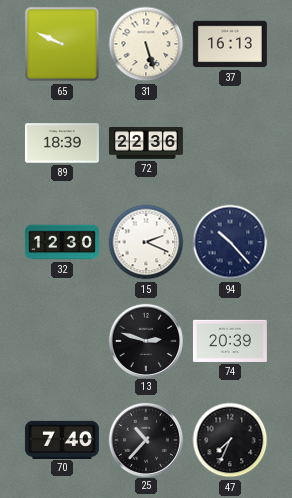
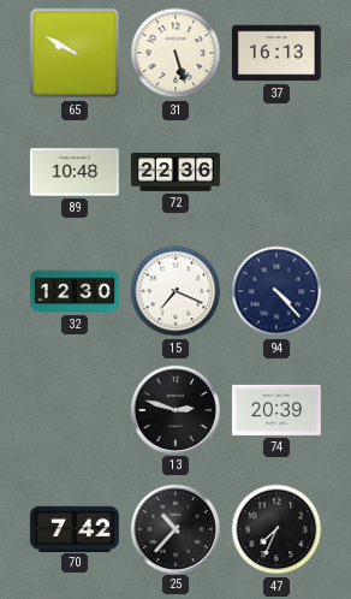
65: 9:49 -> 9:50
89: 18:39 -> 10:48
15: 2:19 -> 7:19
94: 10:23 -> 4:23
70: 7:40 -> 7:42
